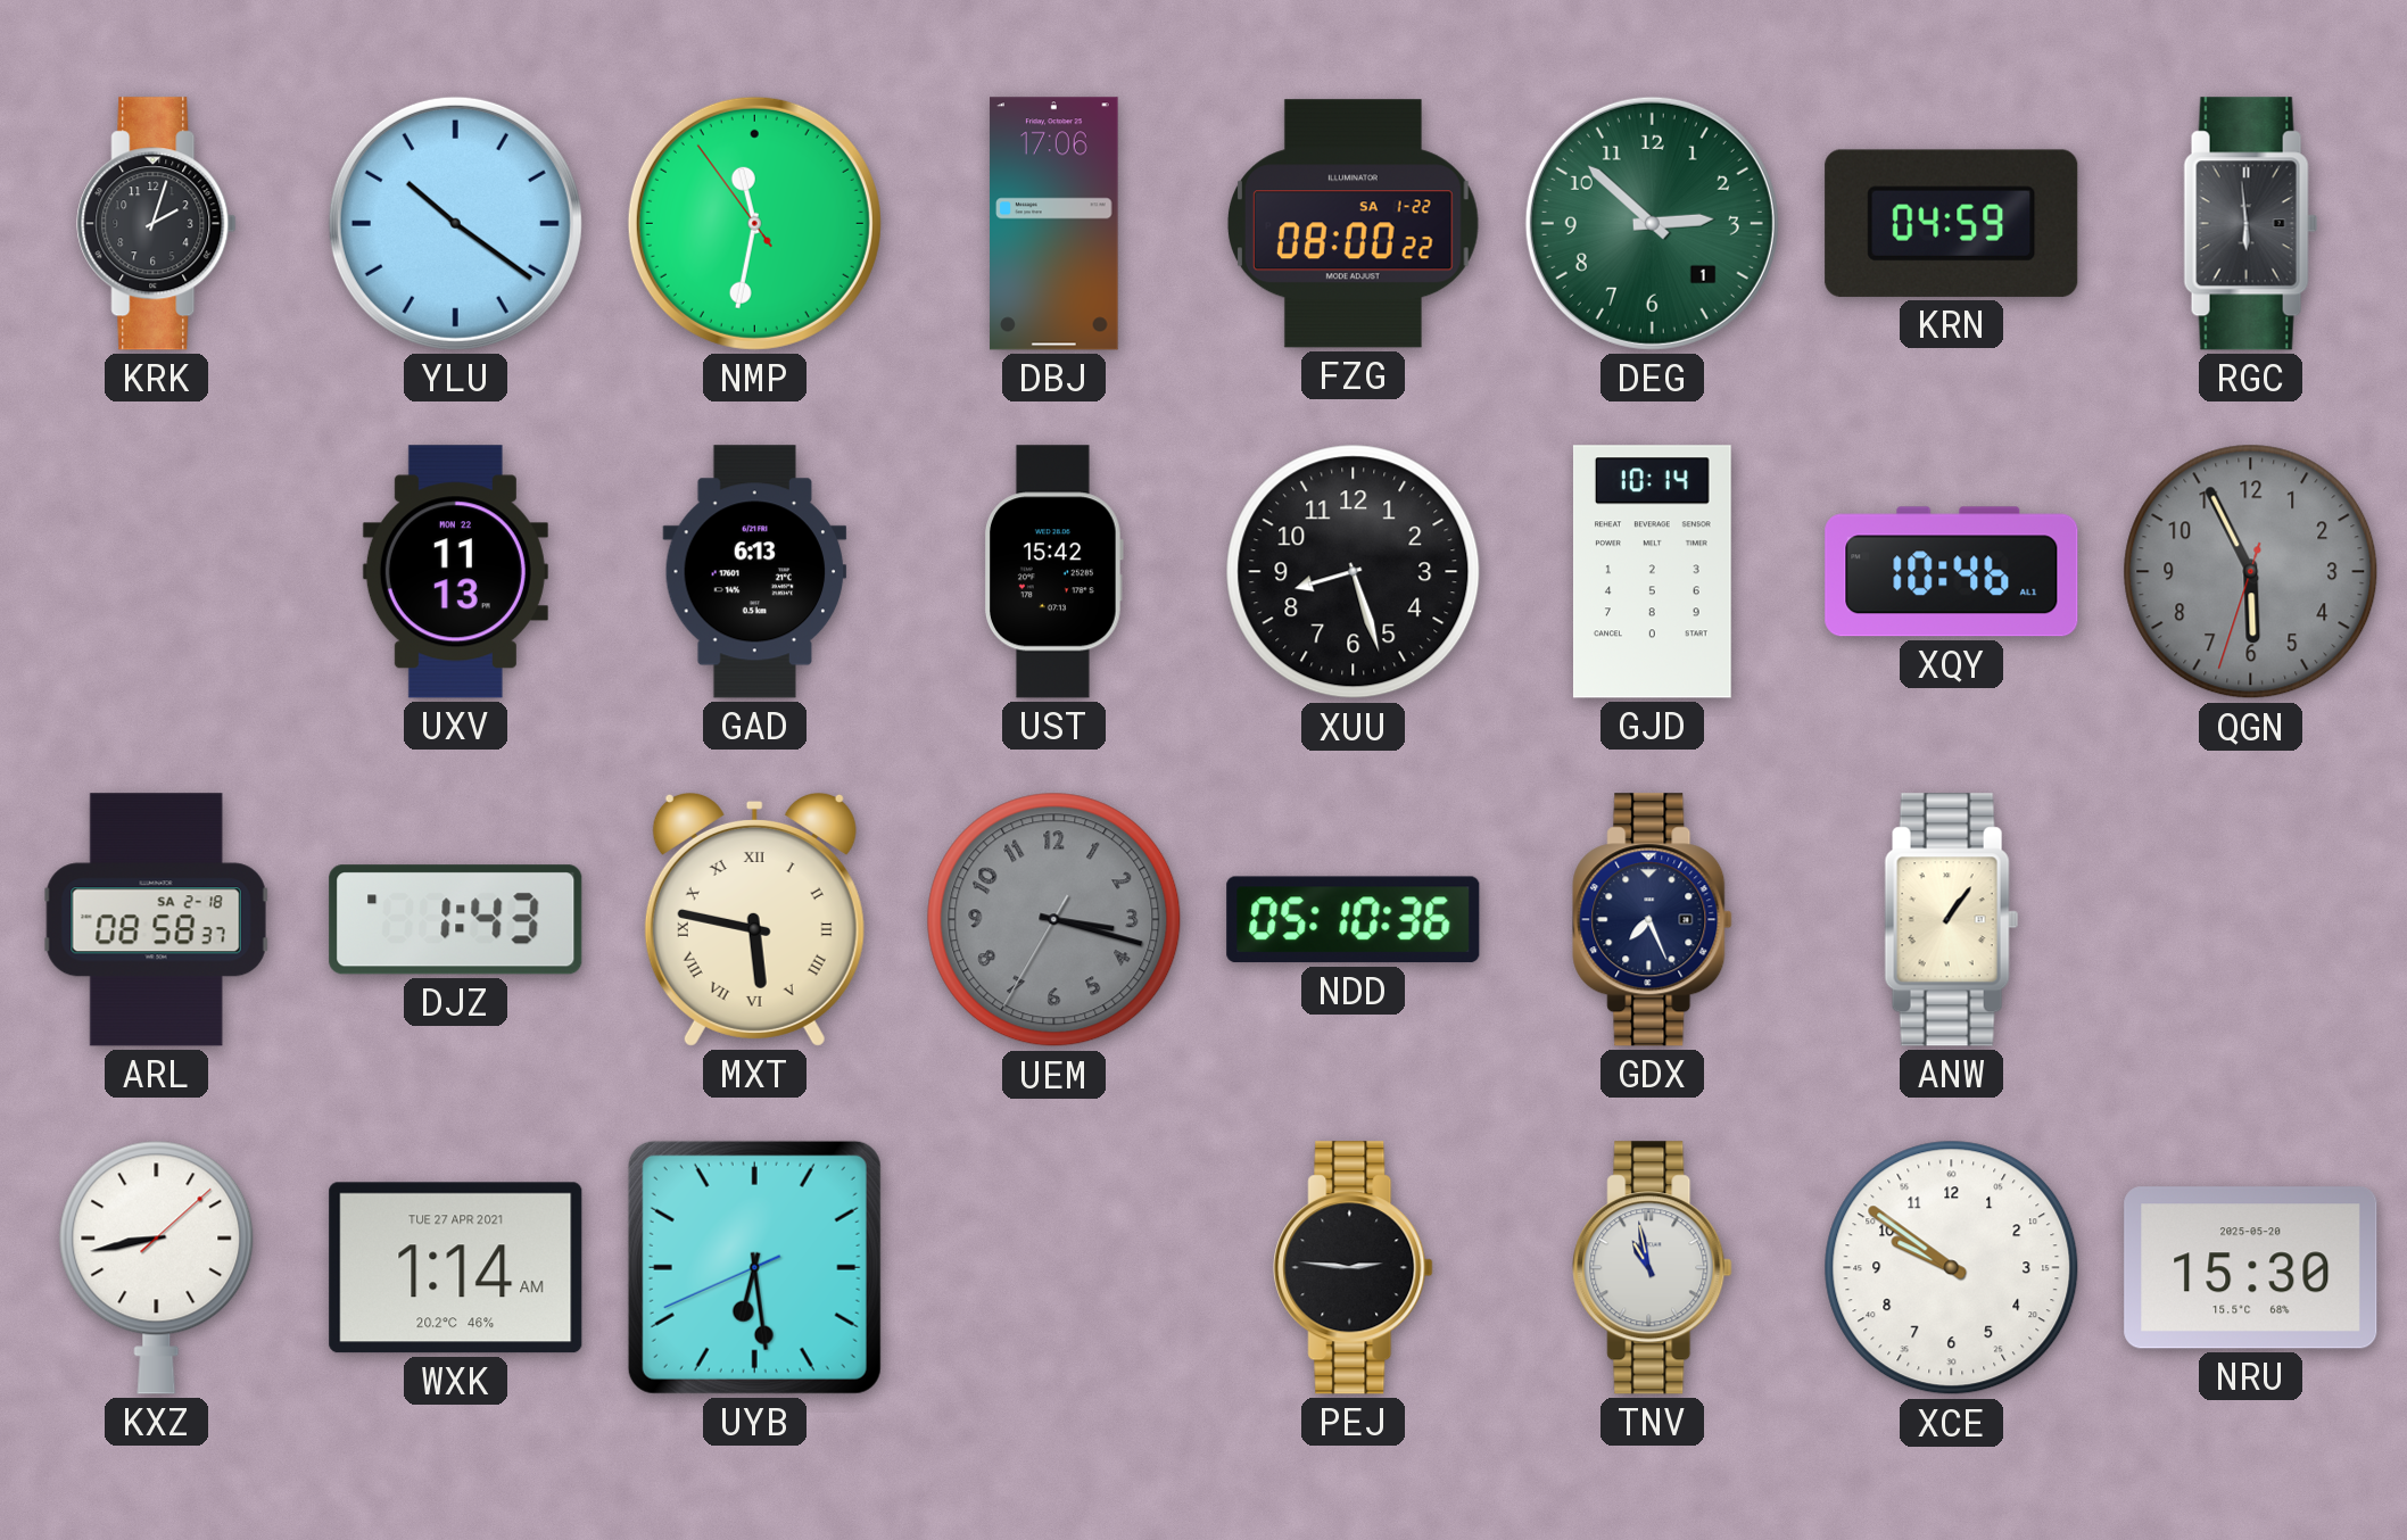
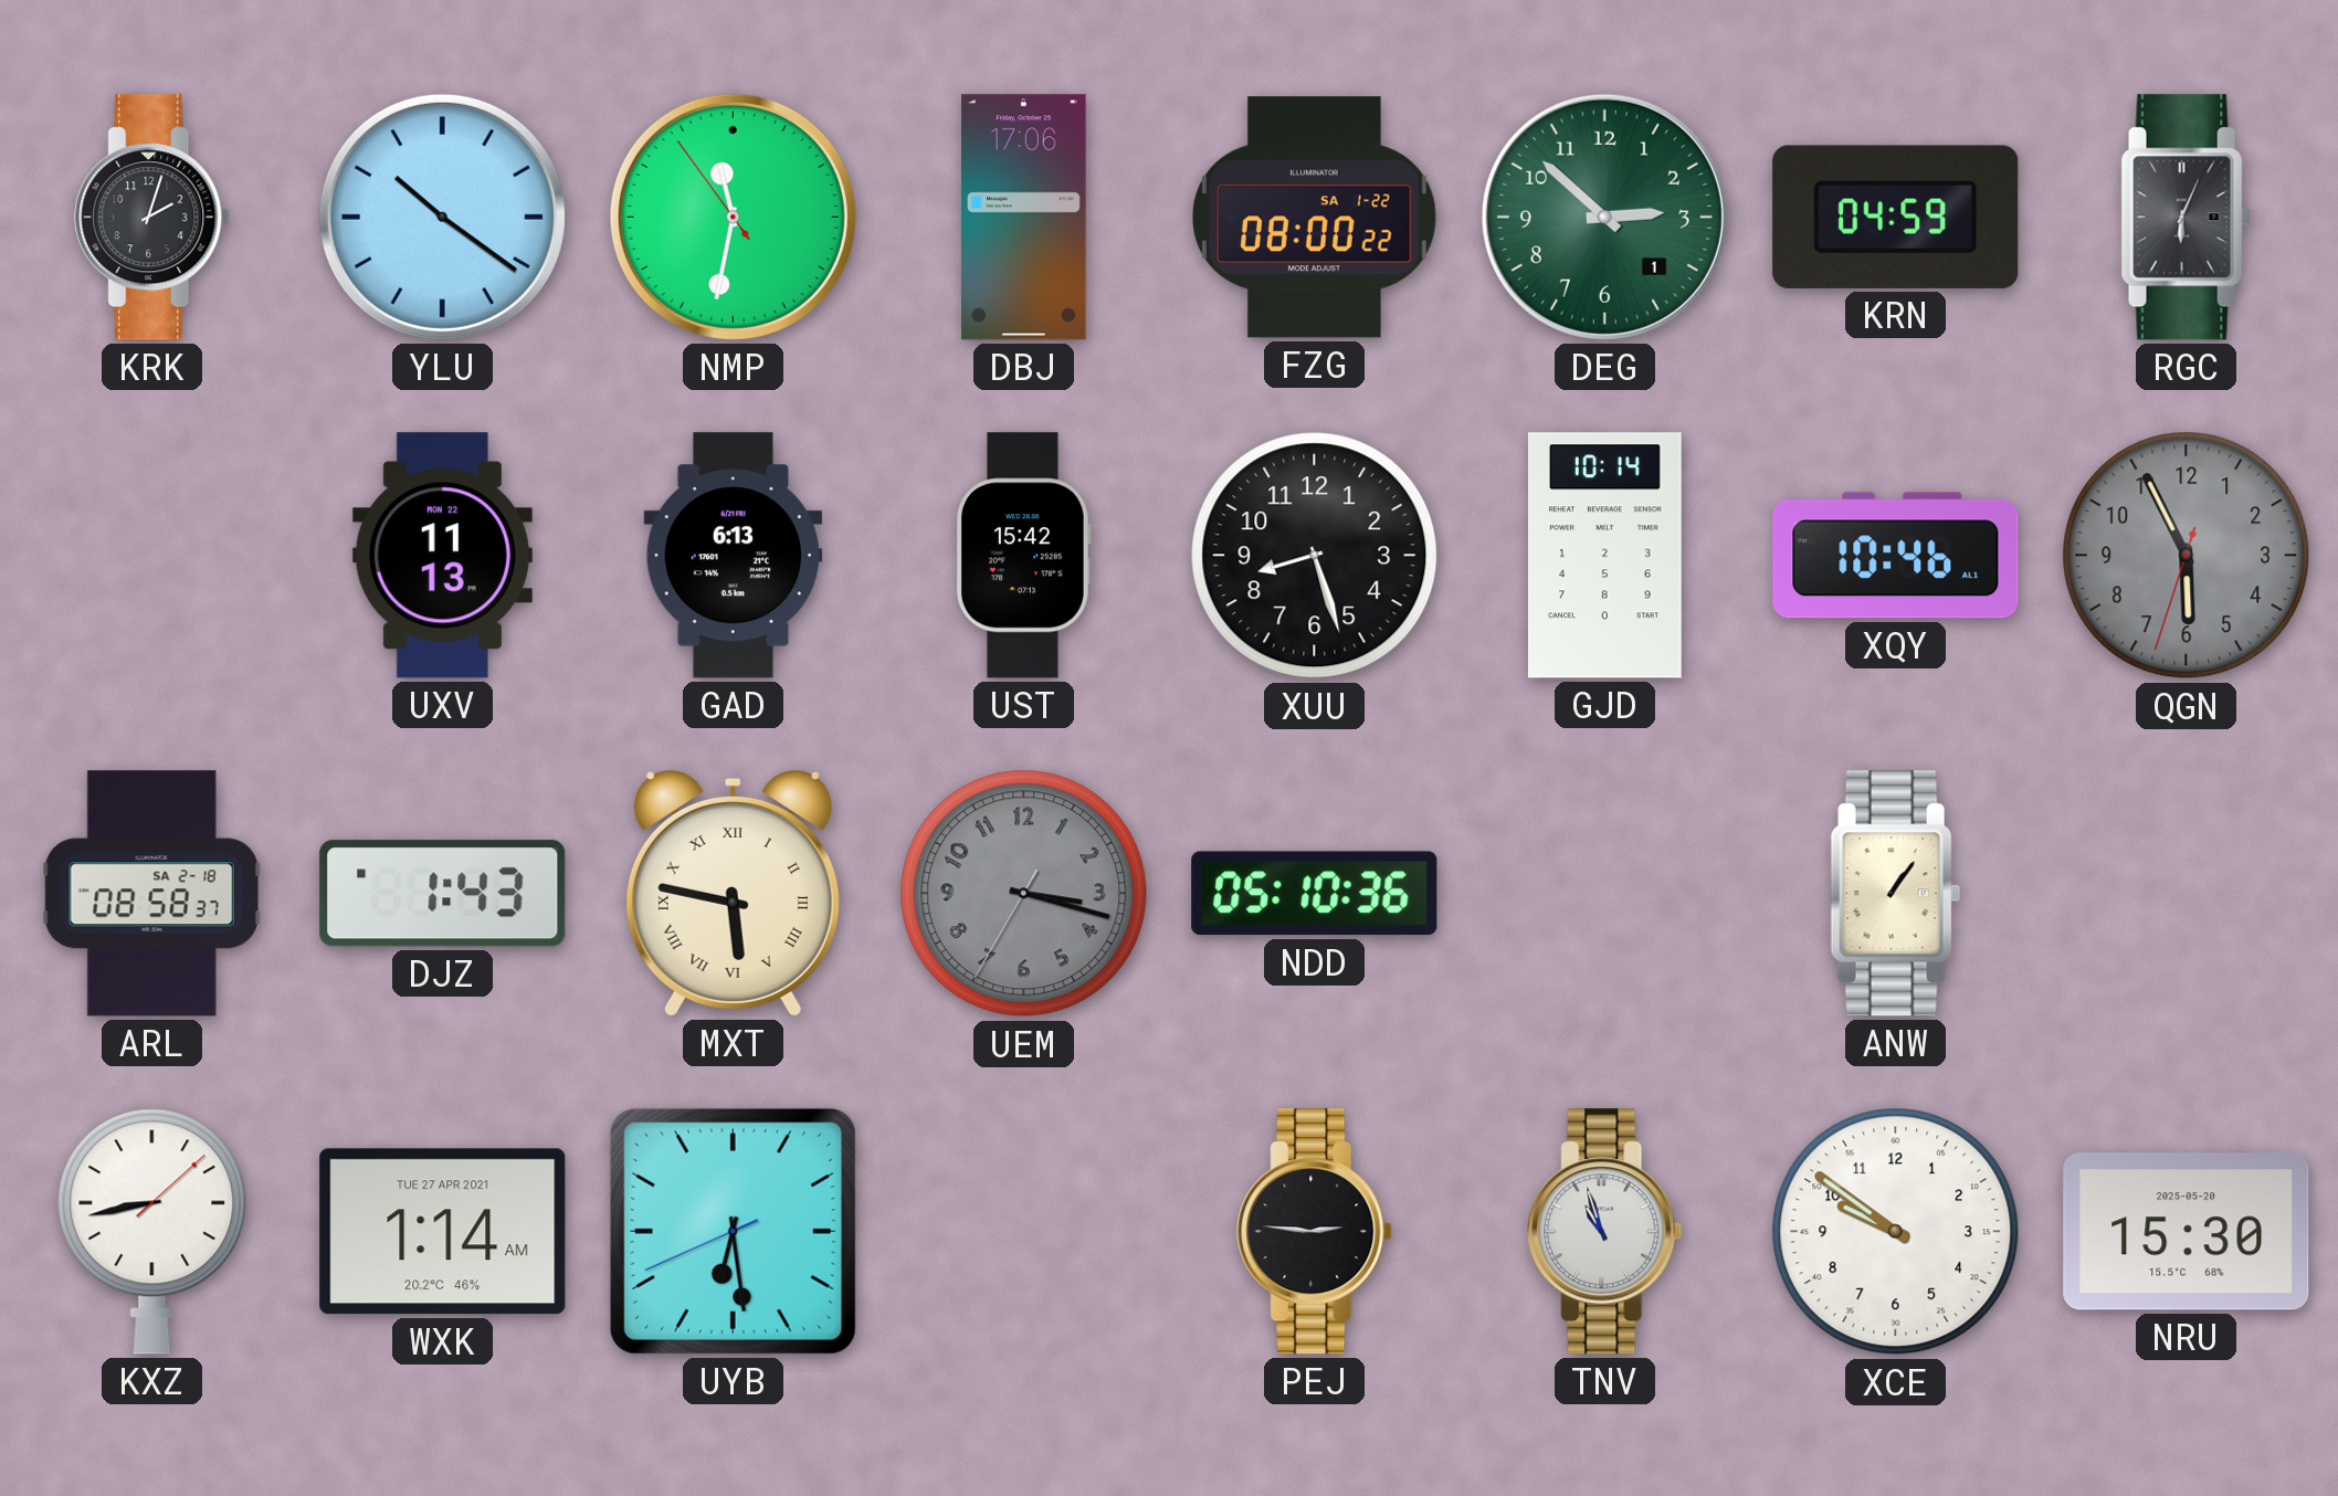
RGC: 5:59 -> 6:04
GDX: 7:26 -> none
TNV: 10:58 -> 10:57
